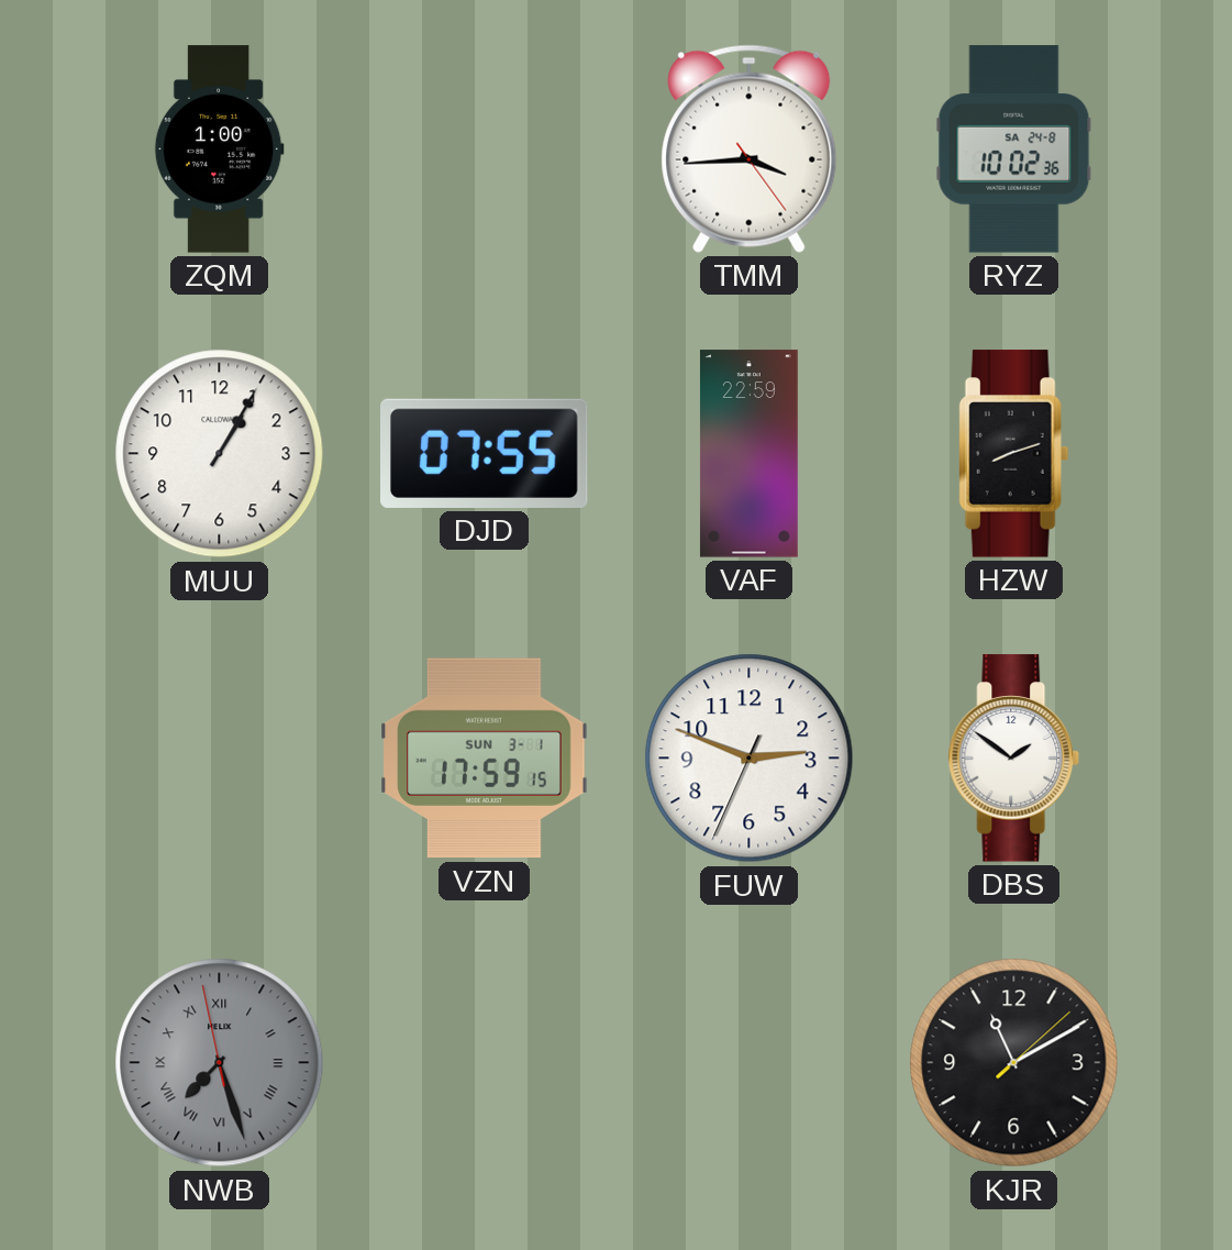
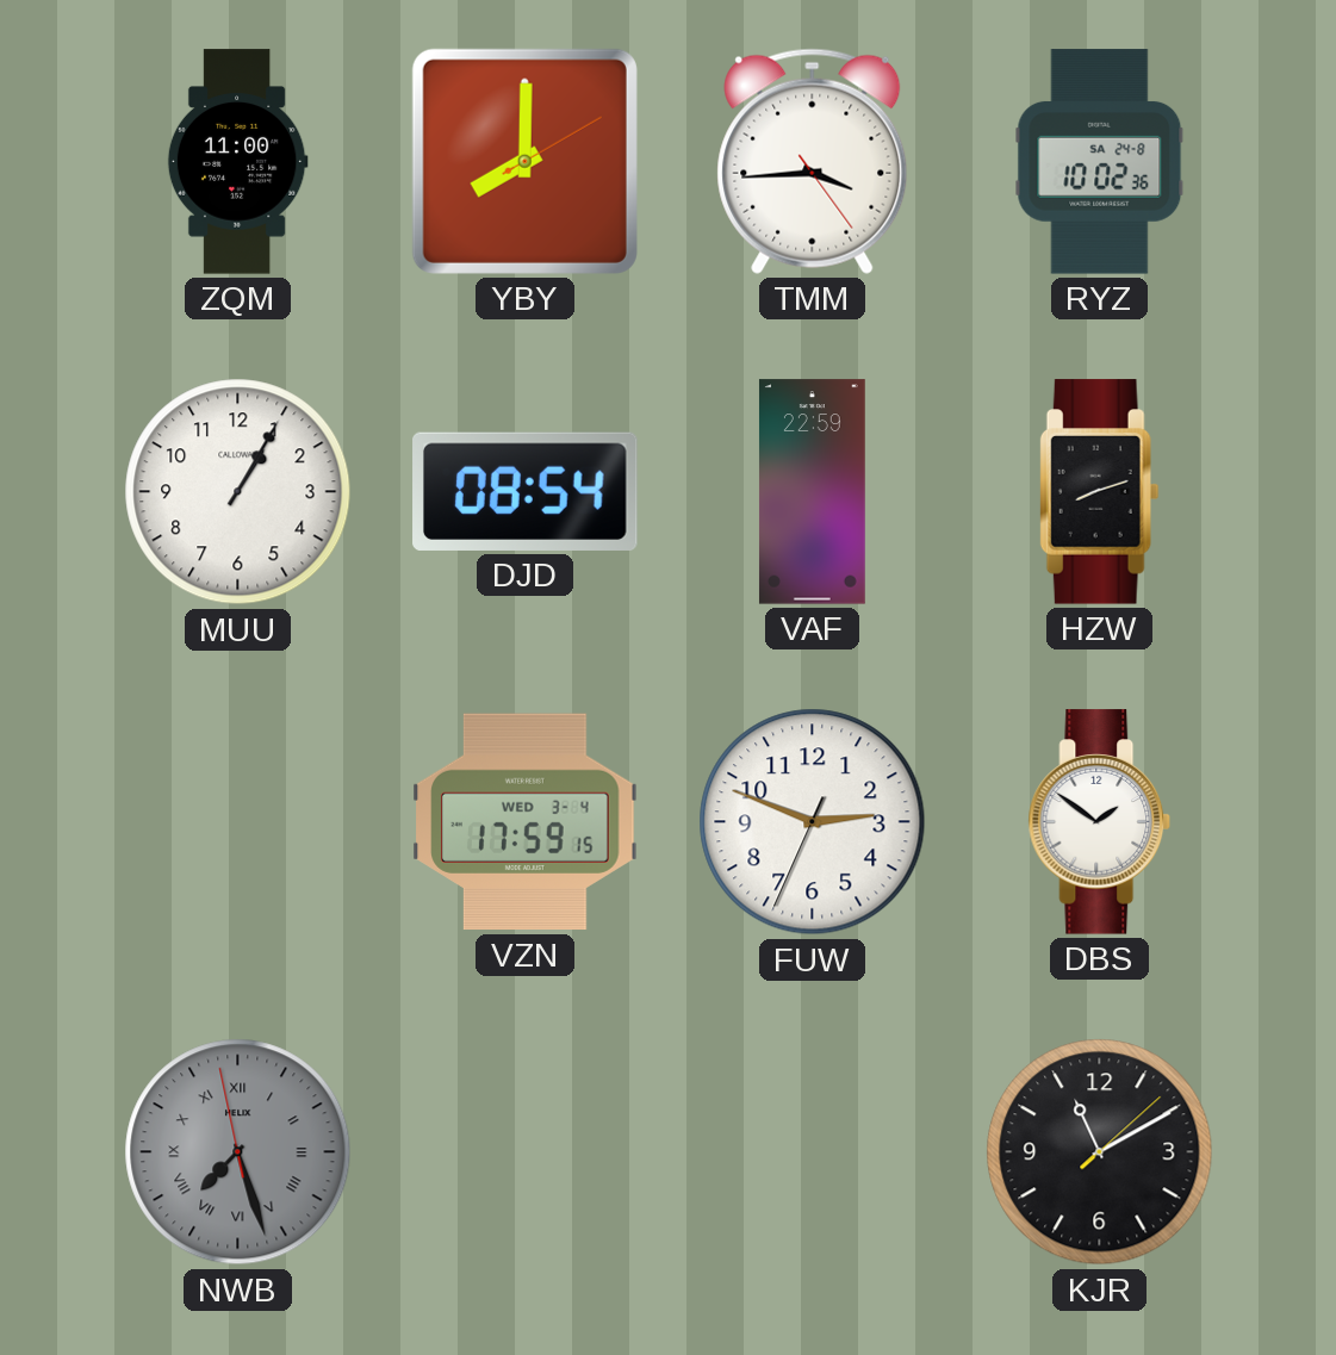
ZQM: 1:00 -> 11:00
YBY: none -> 8:00
DJD: 07:55 -> 08:54
VZN date: SUN 3-1 -> WED 3-4
